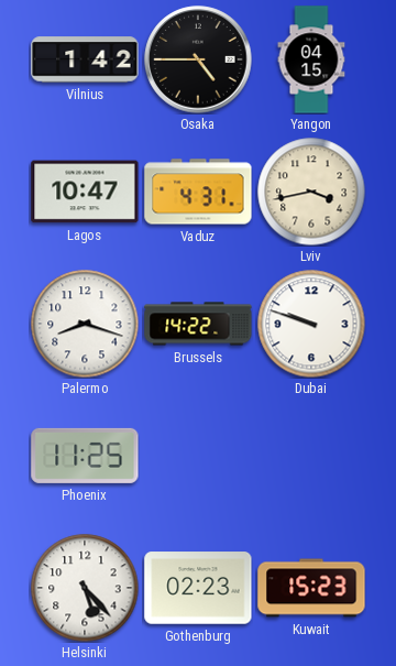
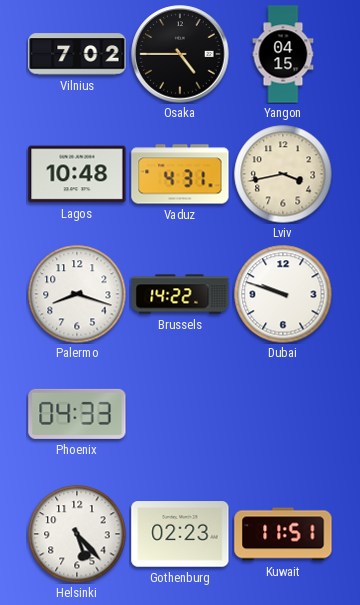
Vilnius: 1:42 -> 7:02
Lagos: 10:47 -> 10:48
Phoenix: 11:25 -> 04:33
Kuwait: 15:23 -> 11:51
